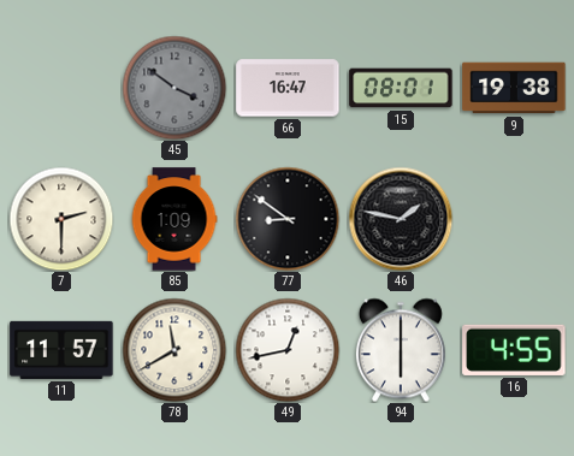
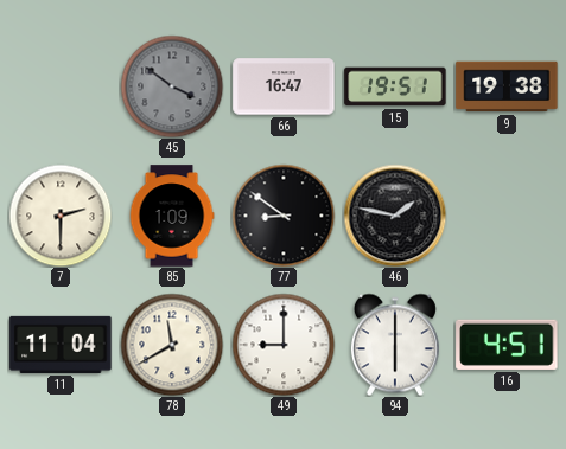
15: 08:01 -> 19:51
11: 11:57 -> 11:04
49: 12:43 -> 9:00
16: 4:55 -> 4:51
